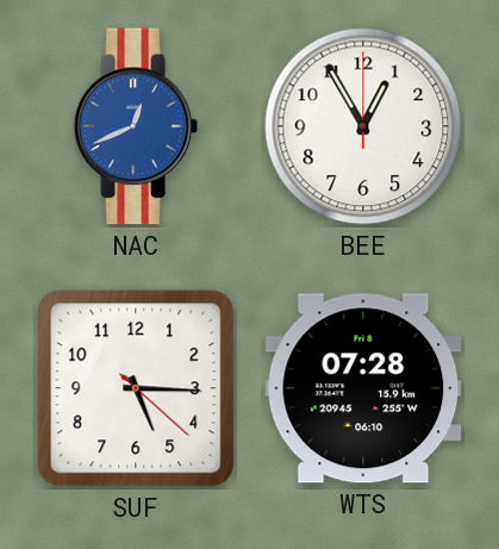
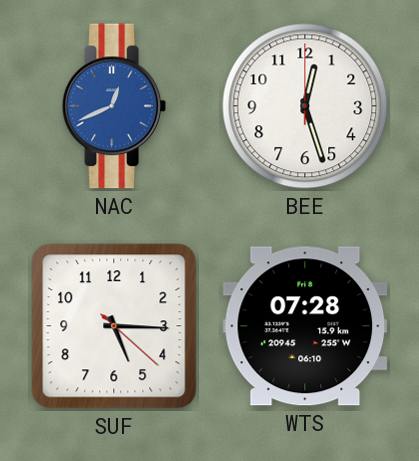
BEE: 12:55 -> 12:27
